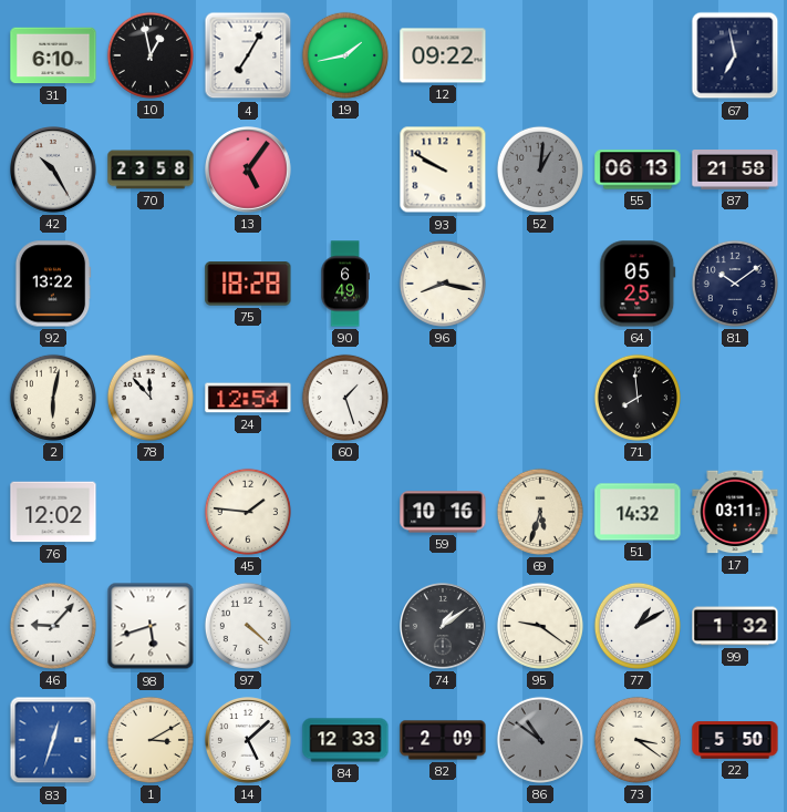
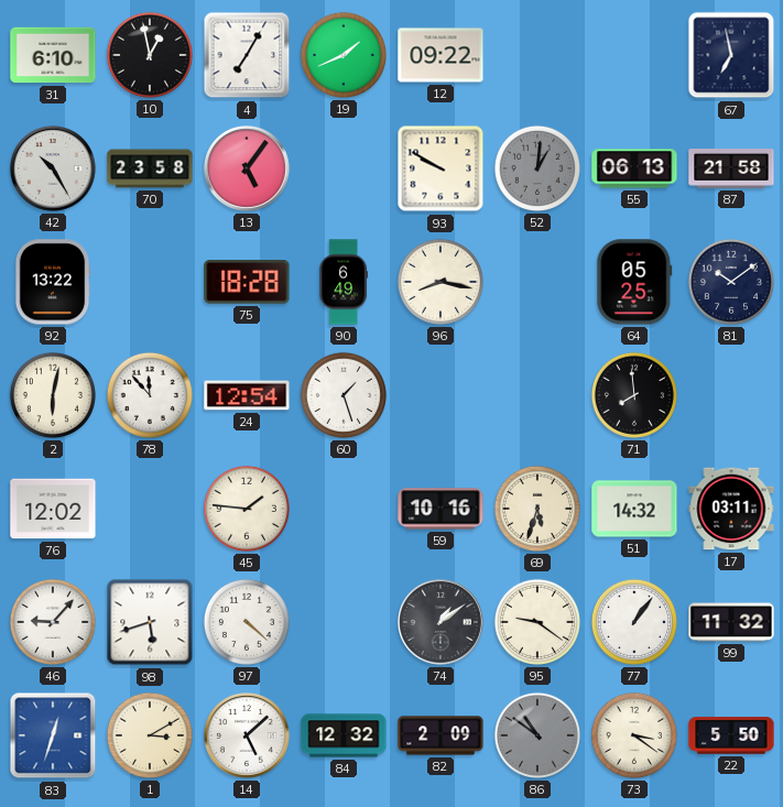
19: 1:43 -> 1:41
77: 1:10 -> 1:06
99: 1:32 -> 11:32
84: 12:33 -> 12:32
